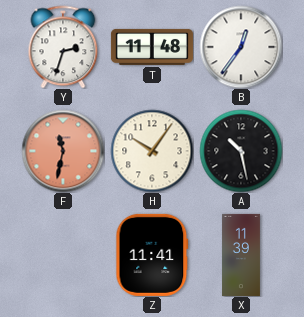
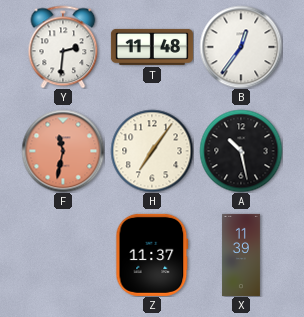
Y: 2:33 -> 2:31
H: 10:06 -> 7:06
Z: 11:41 -> 11:37
